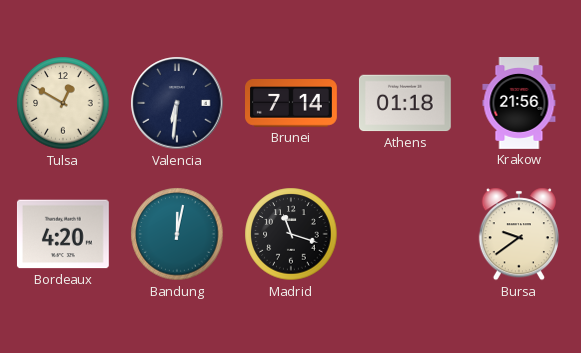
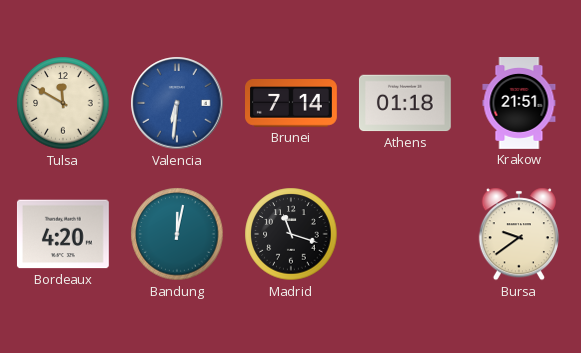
Tulsa: 12:50 -> 11:50
Valencia dial: navy -> blue
Krakow: 21:56 -> 21:51
